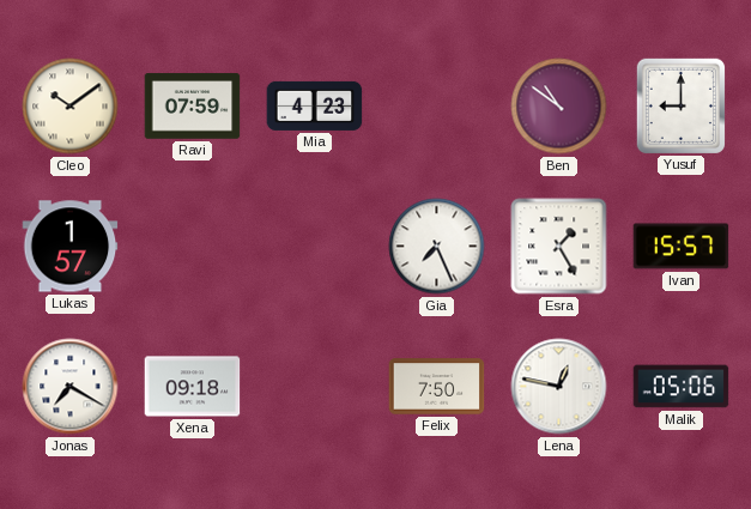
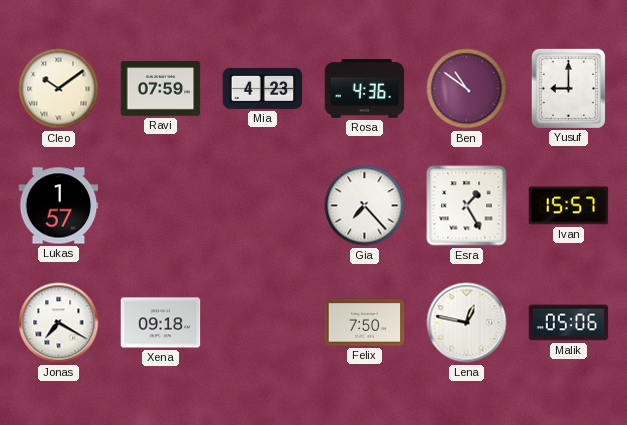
Rosa: none -> 4:36
Gia: 7:26 -> 7:23
